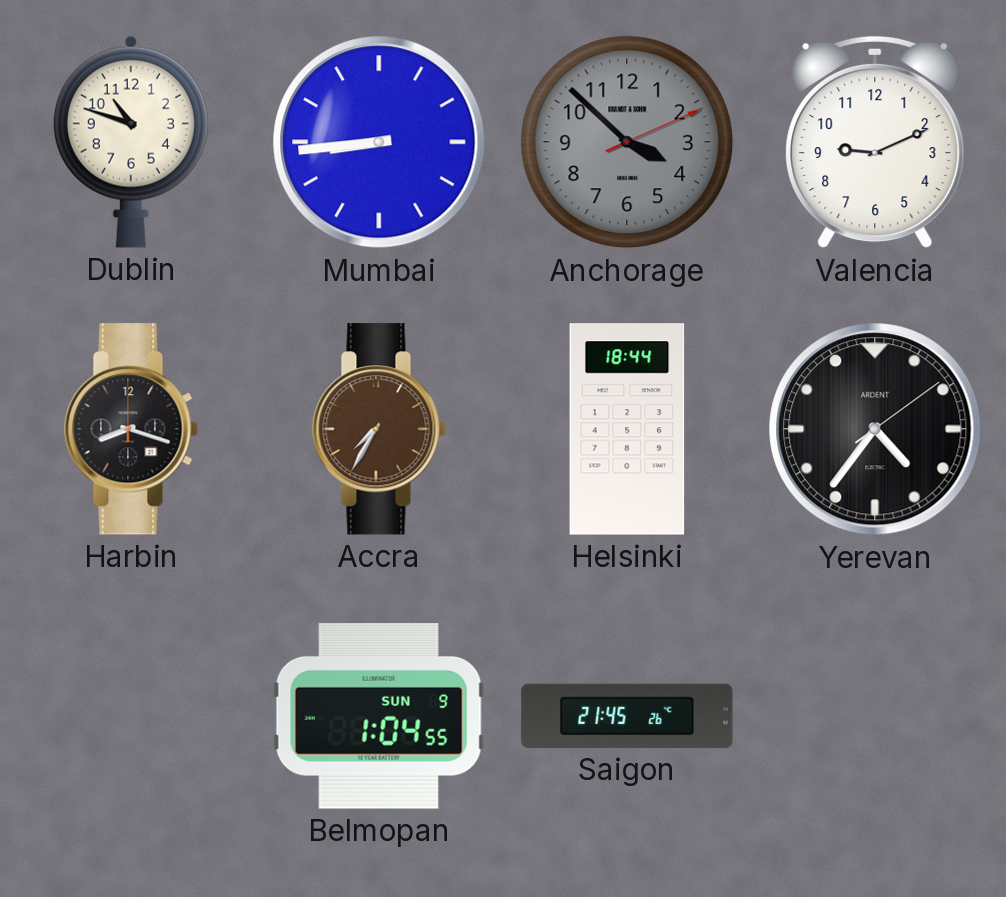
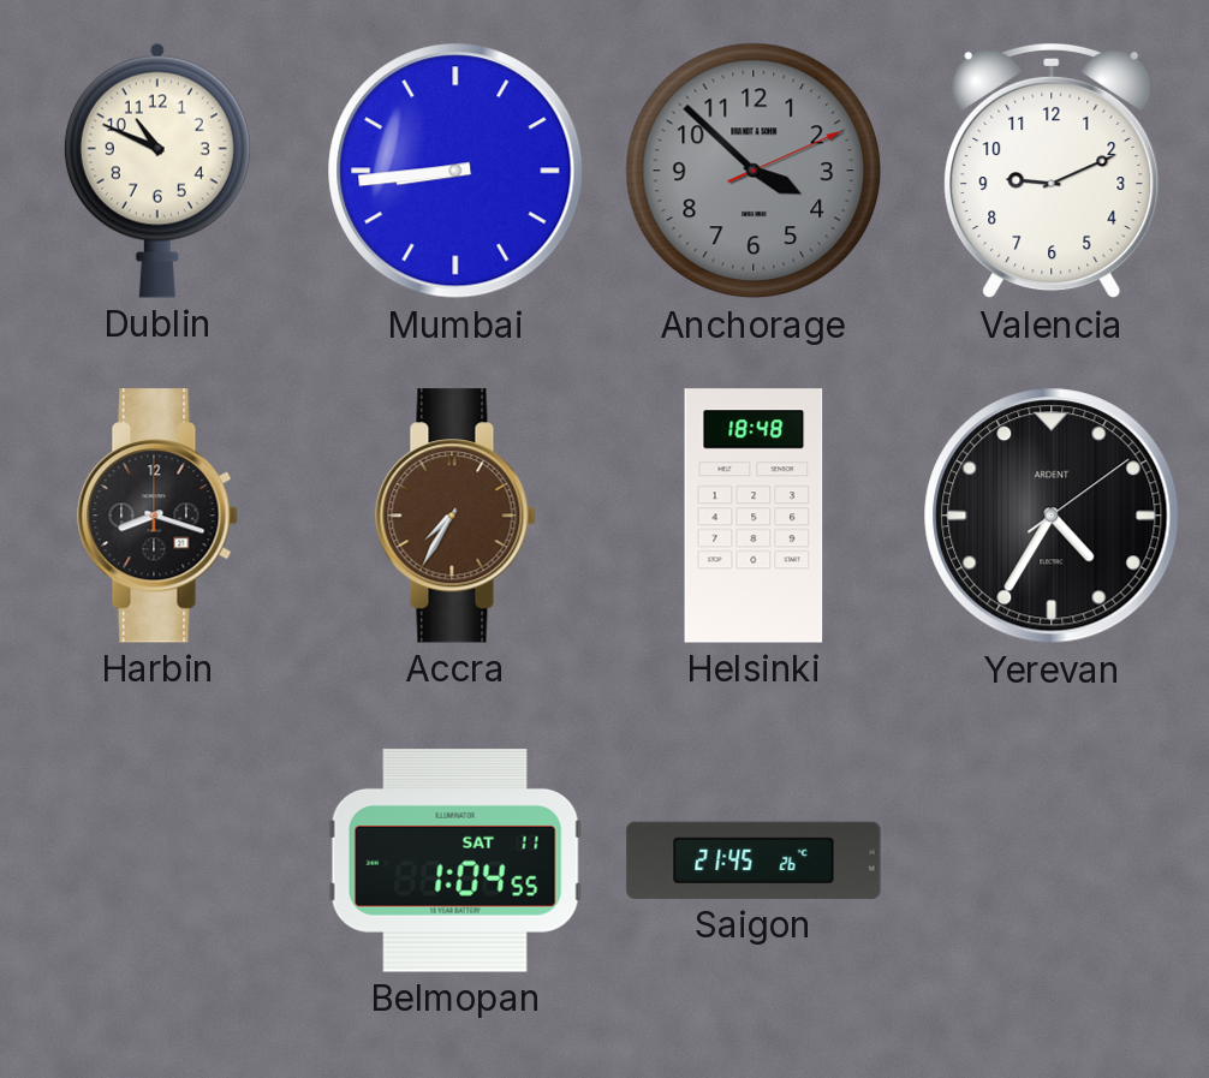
Dublin: 10:48 -> 10:49
Helsinki: 18:44 -> 18:48
Yerevan: 4:36 -> 4:35
Belmopan date: SUN 9 -> SAT 11
